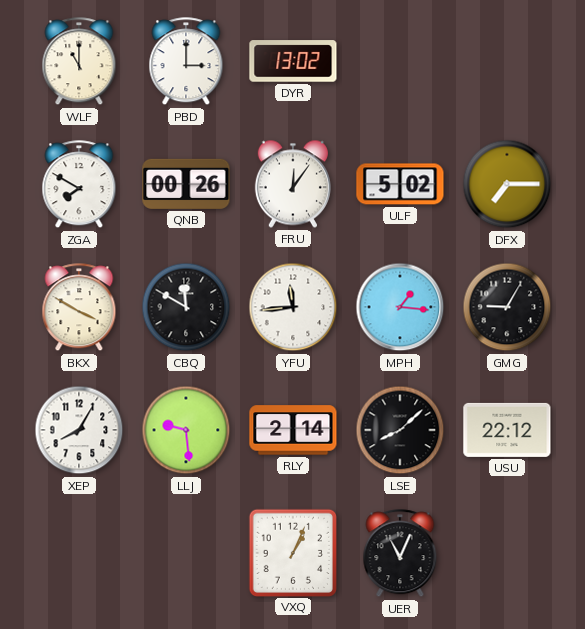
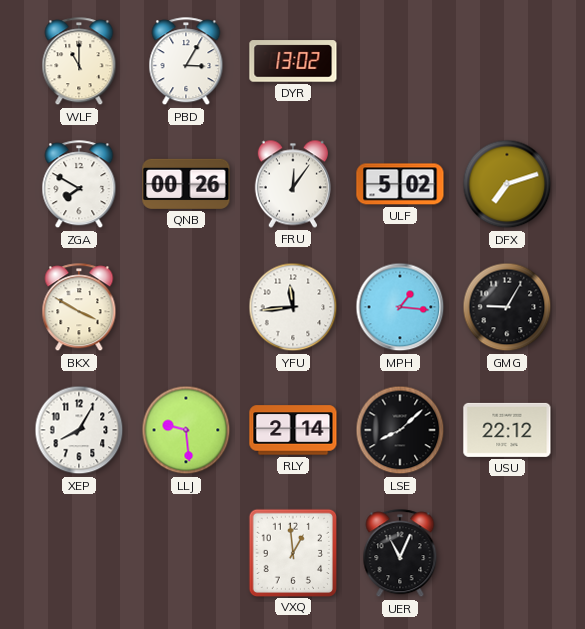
PBD: 3:00 -> 3:05
DFX: 7:15 -> 7:12
CBQ: 11:50 -> none
VXQ: 1:04 -> 12:59
